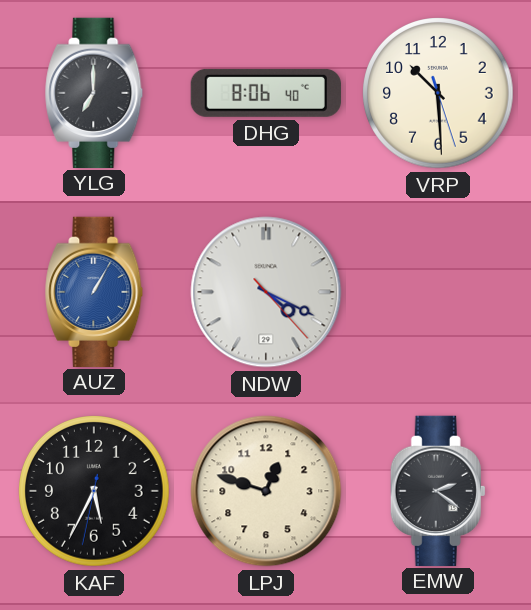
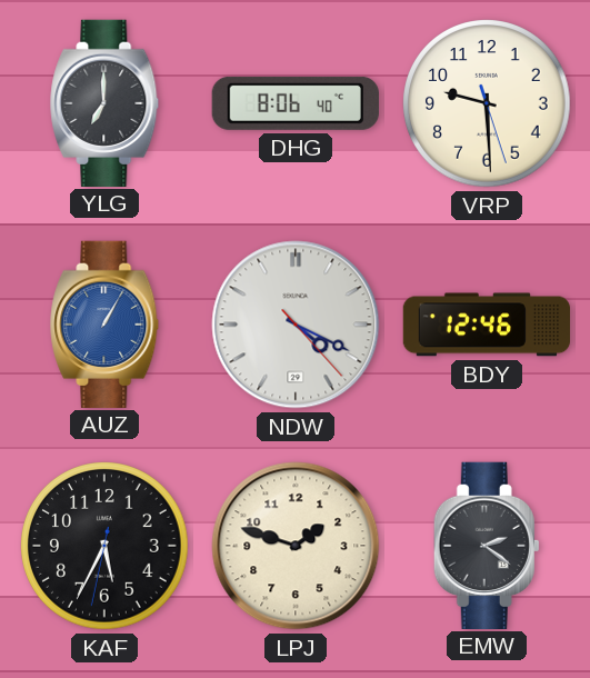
VRP: 10:29 -> 9:29
BDY: none -> 12:46
LPJ: 12:48 -> 1:48
